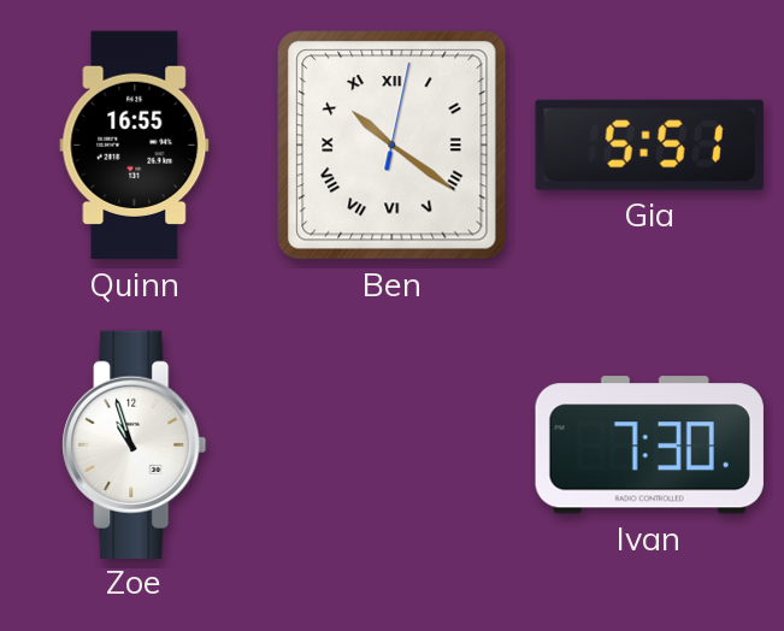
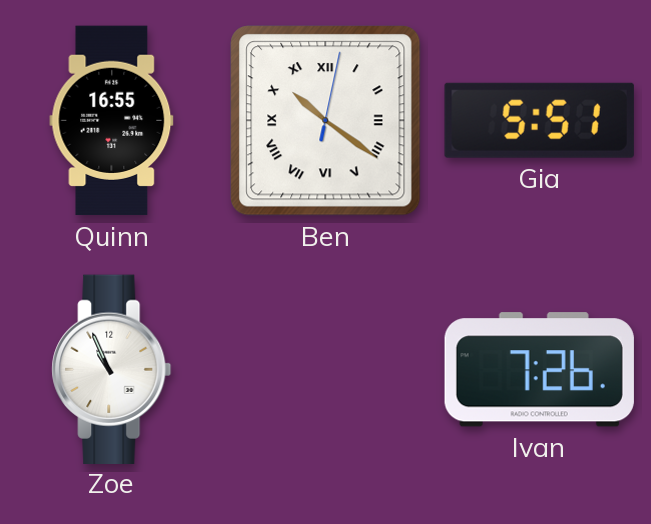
Zoe: 10:57 -> 10:56
Ivan: 7:30 -> 7:26
